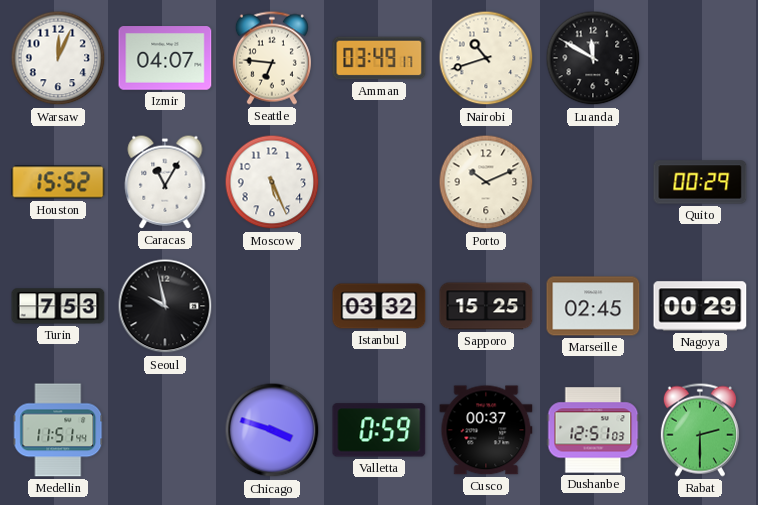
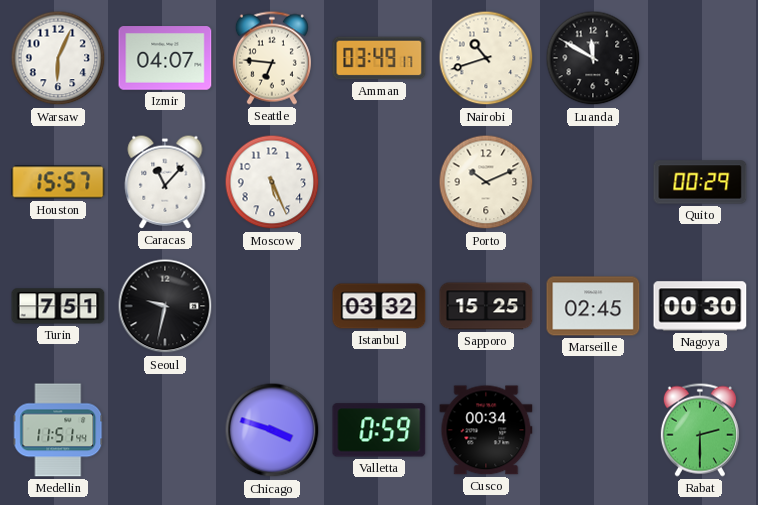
Warsaw: 12:04 -> 6:04
Houston: 15:52 -> 15:57
Caracas: 11:05 -> 11:07
Turin: 7:53 -> 7:51
Seoul: 9:58 -> 9:32
Nagoya: 00:29 -> 00:30
Cusco: 00:37 -> 00:34
Dushanbe: 12:51 -> none
